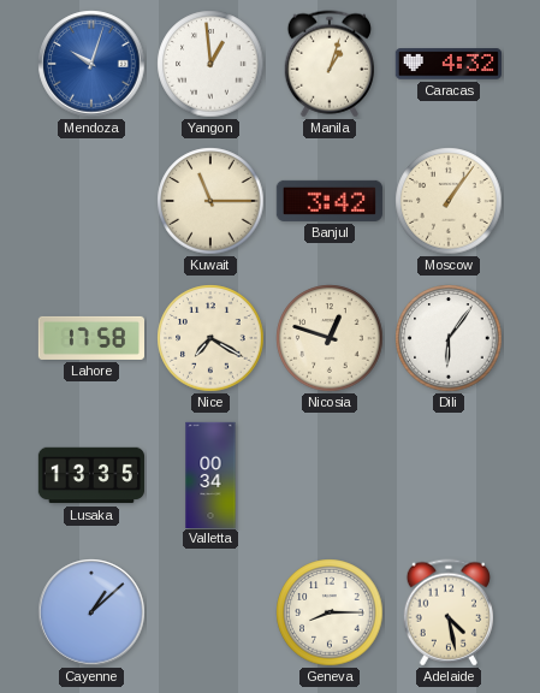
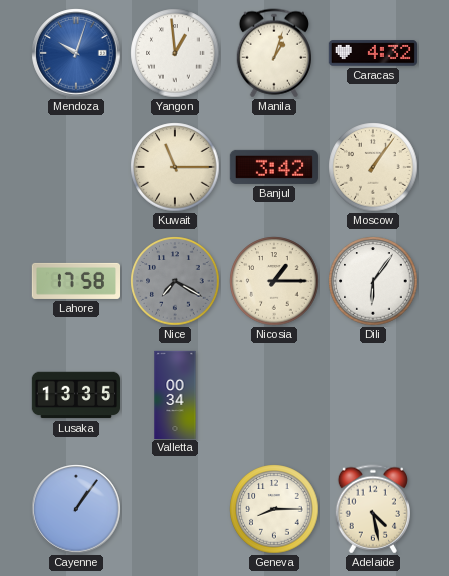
Nice dial: cream -> grey
Nicosia: 12:48 -> 1:15
Cayenne: 1:08 -> 1:06
